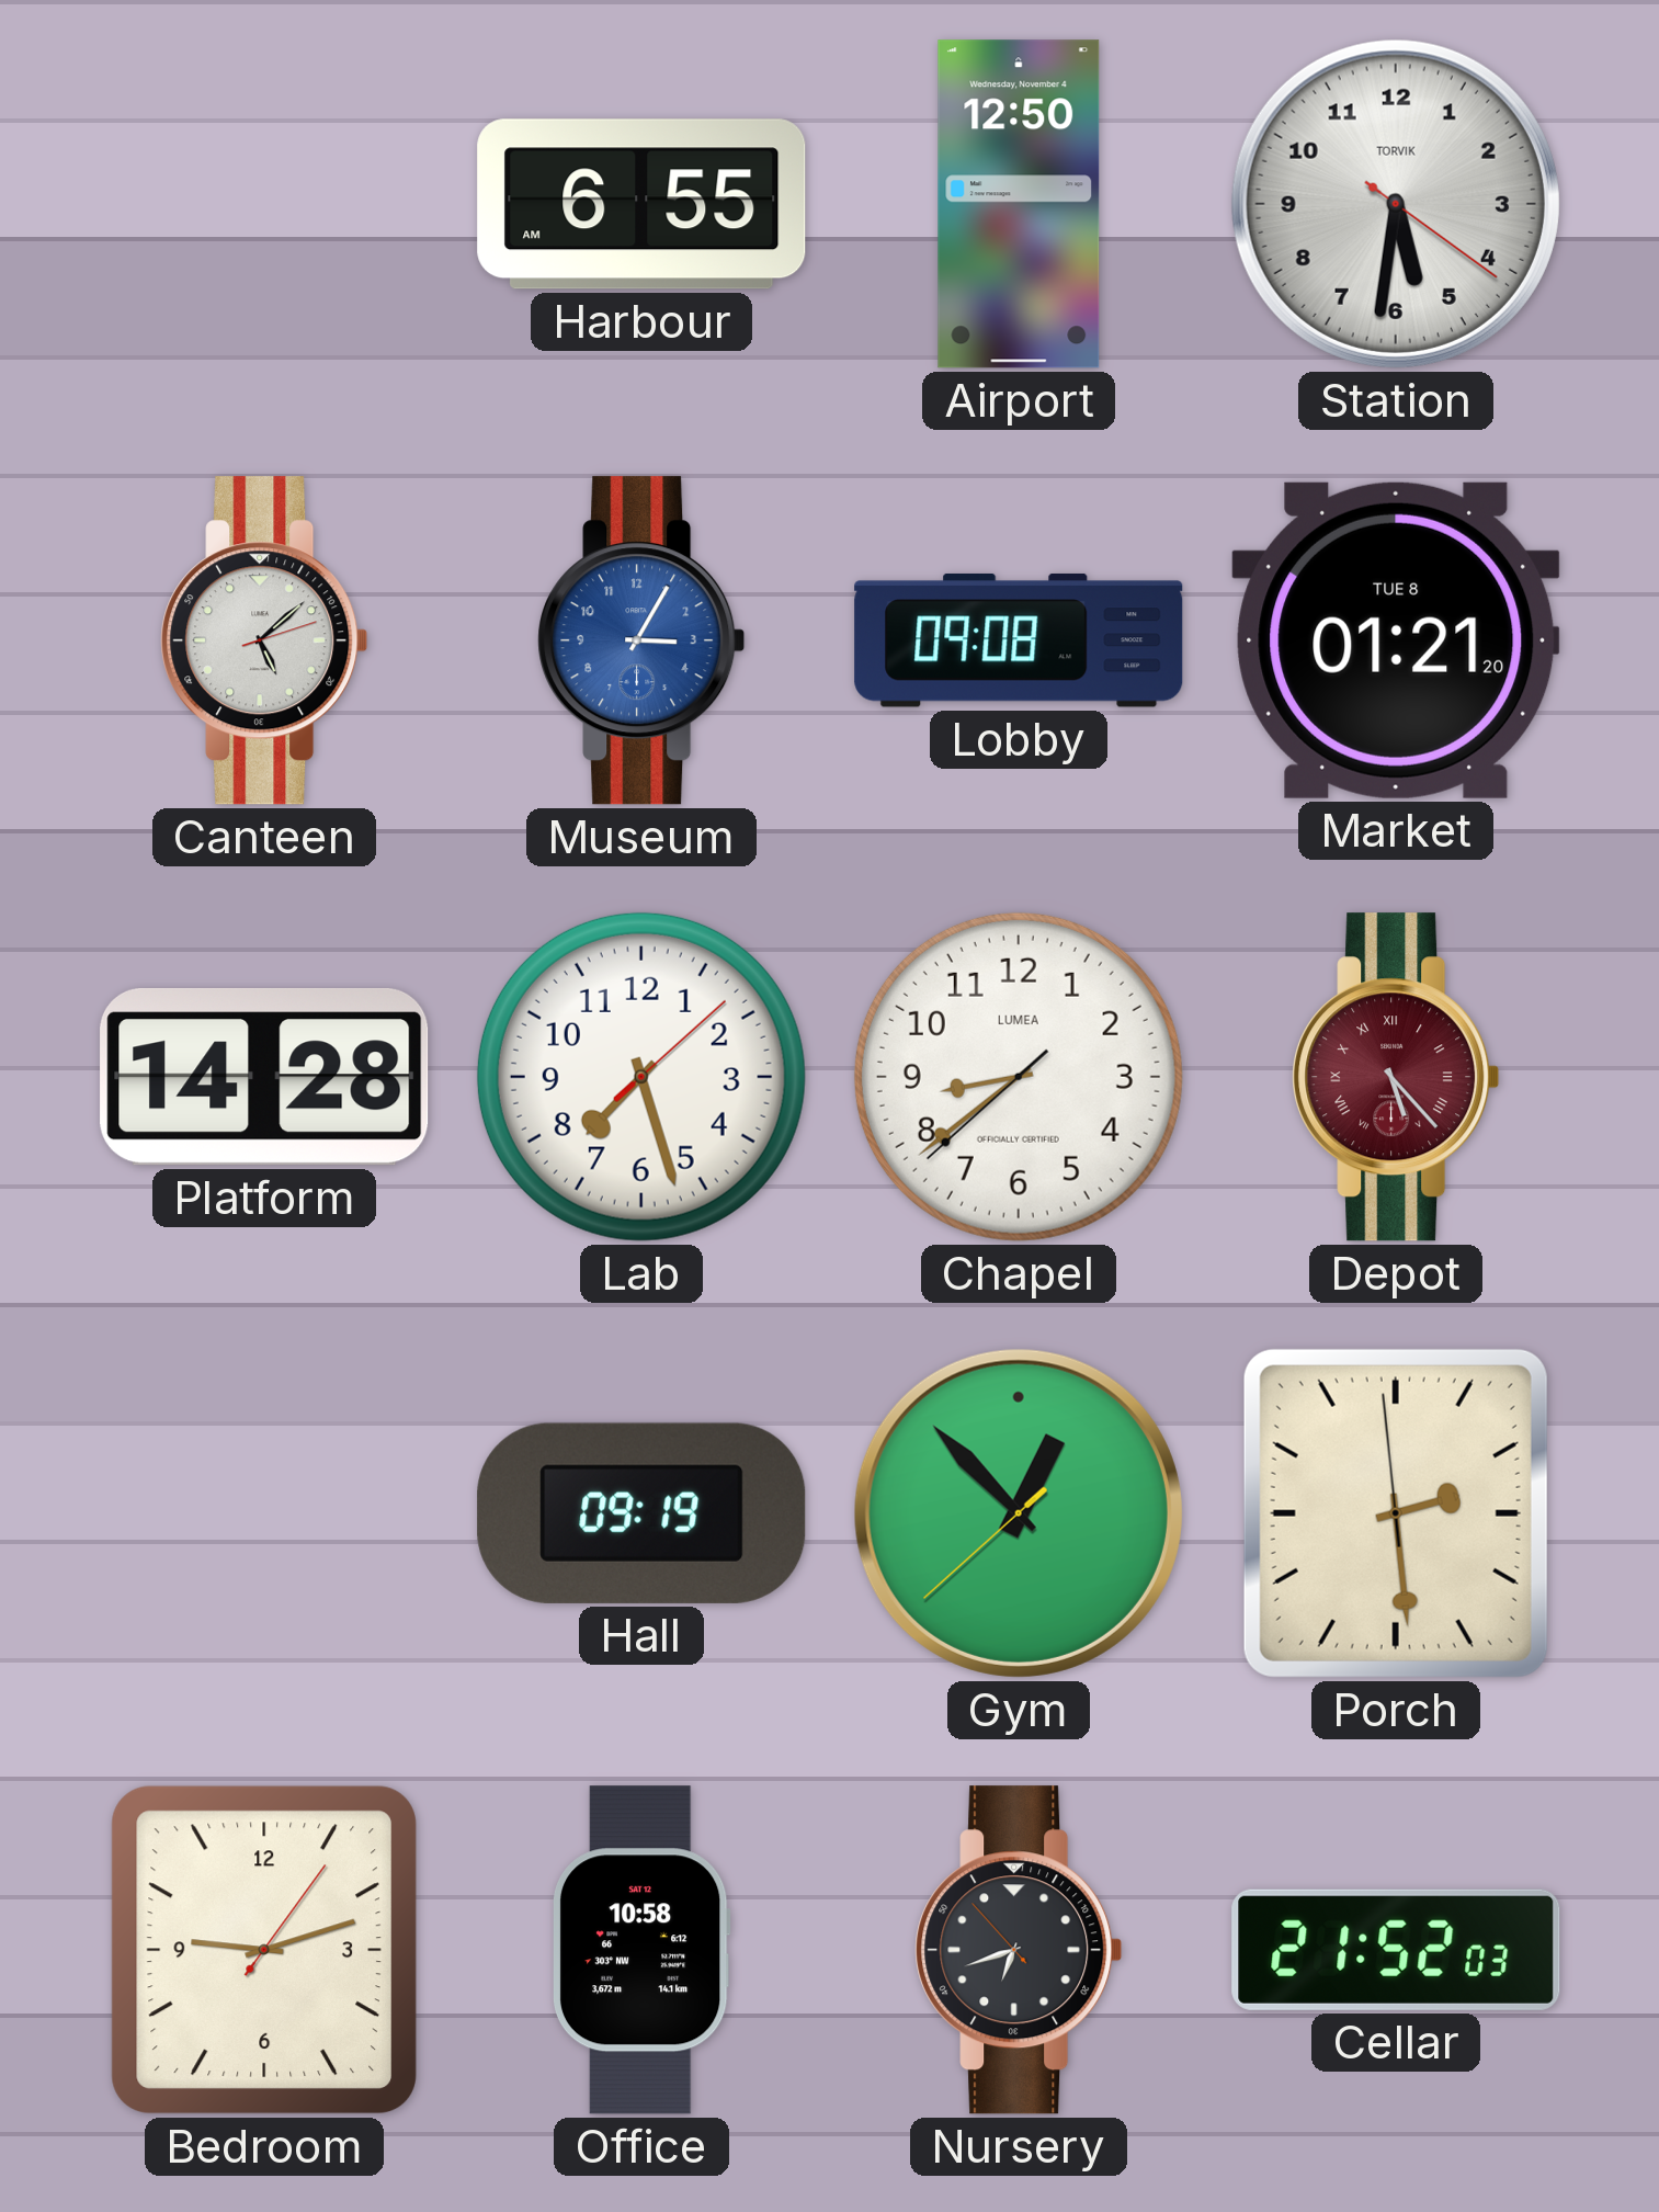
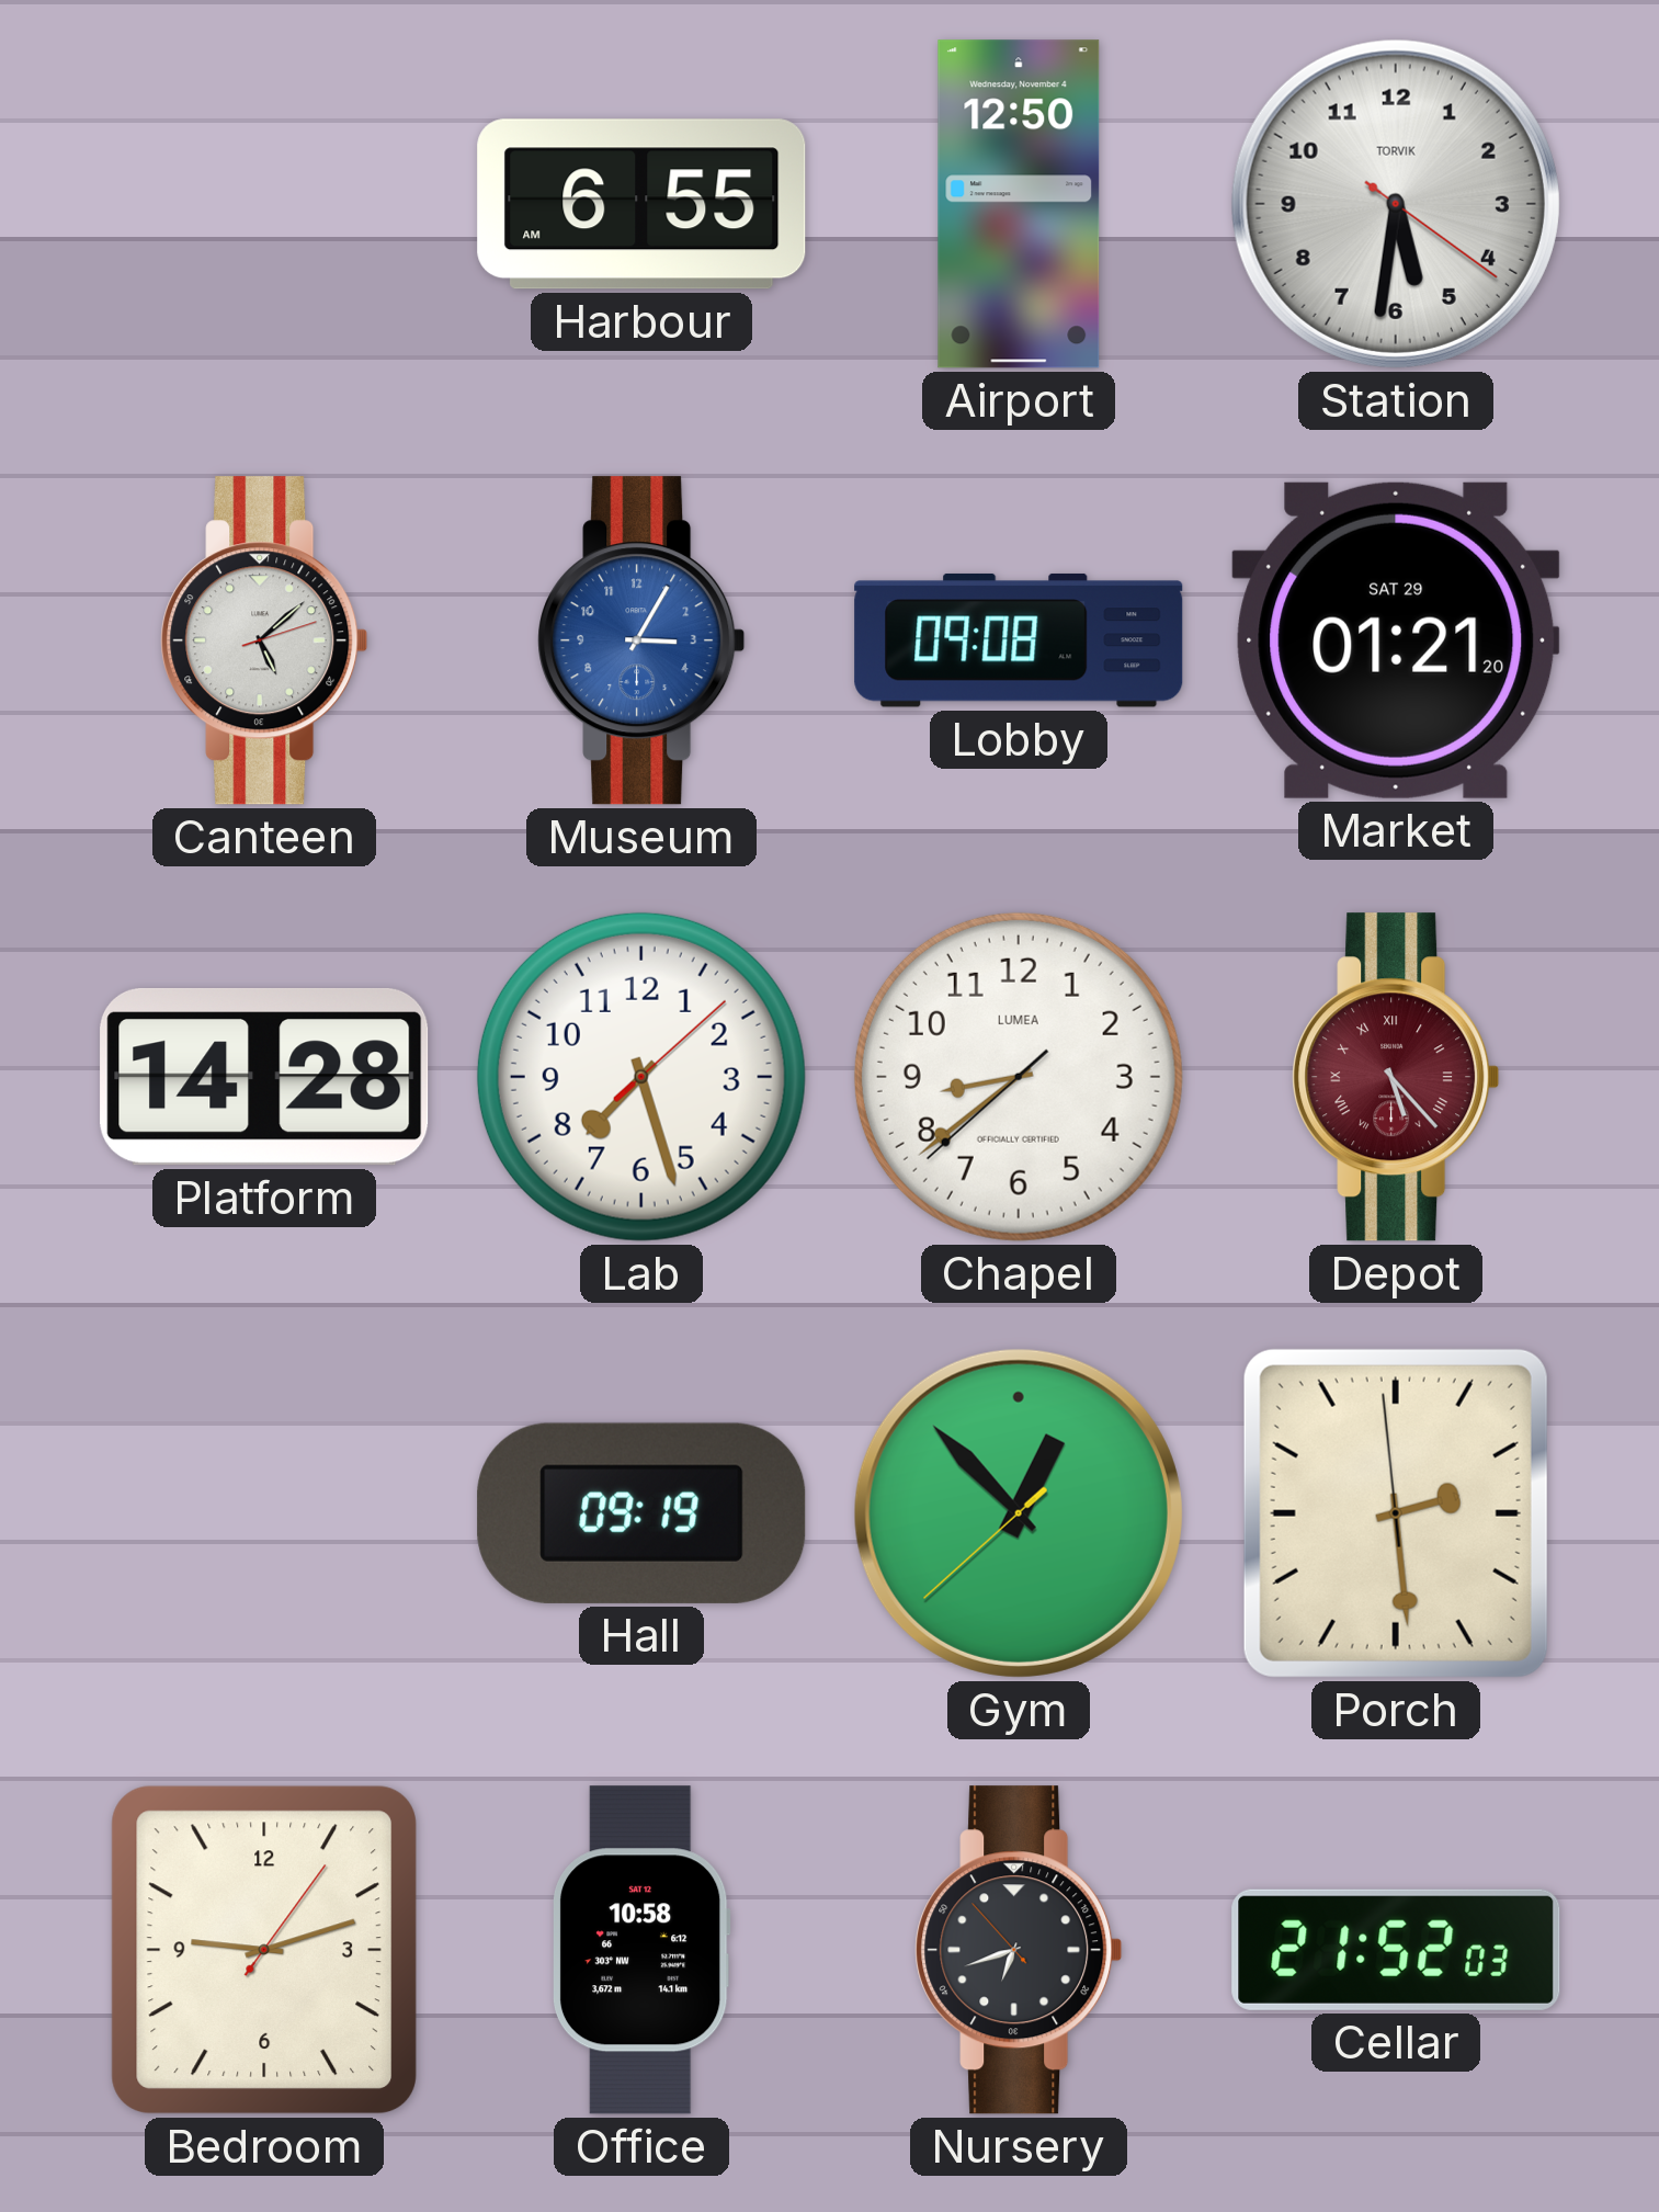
Market date: TUE 8 -> SAT 29
